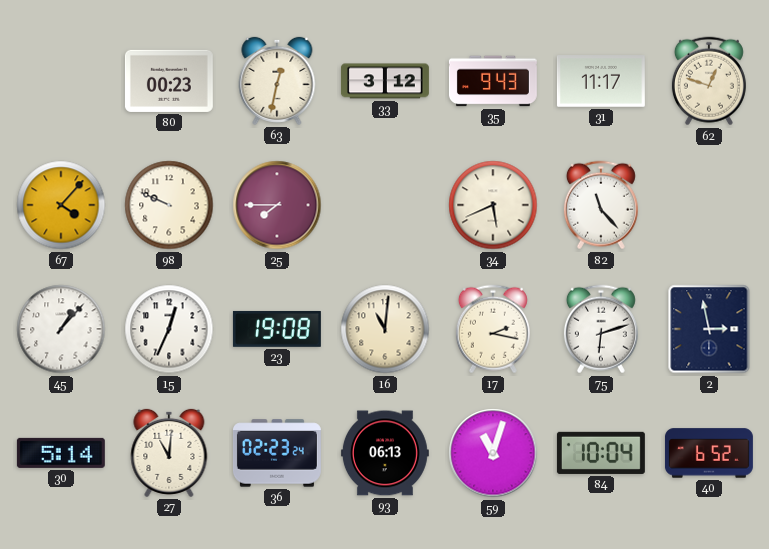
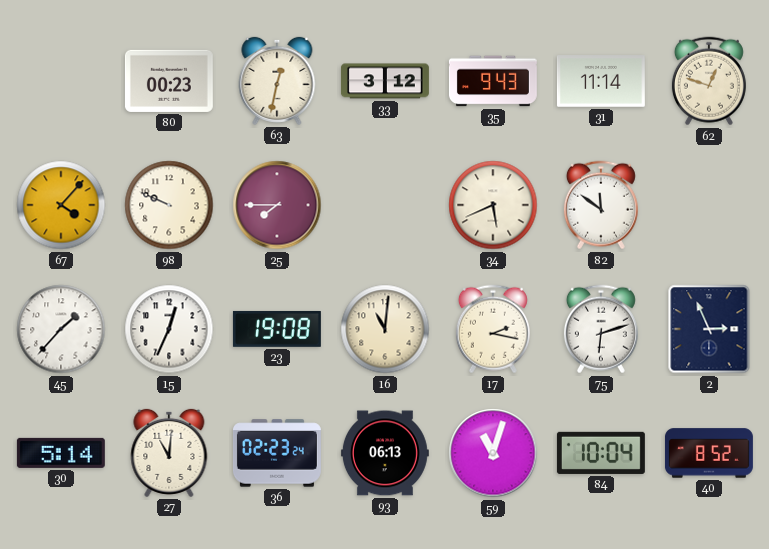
31: 11:17 -> 11:14
82: 11:23 -> 11:51
45: 1:07 -> 1:37
2: 2:58 -> 2:56
40: 6:52 -> 8:52
